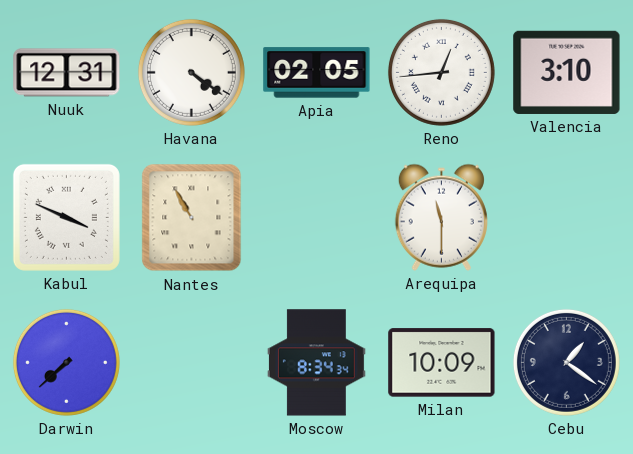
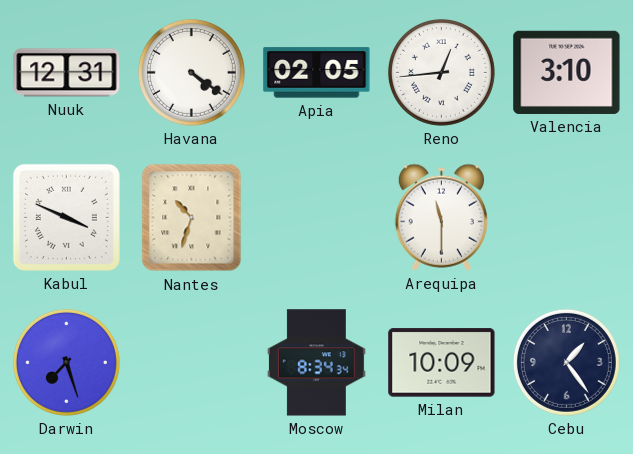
Nantes: 10:55 -> 10:33
Darwin: 7:38 -> 7:27
Cebu: 1:21 -> 1:24
